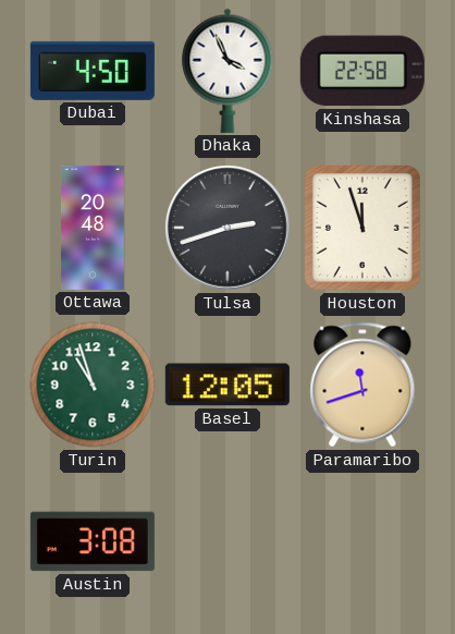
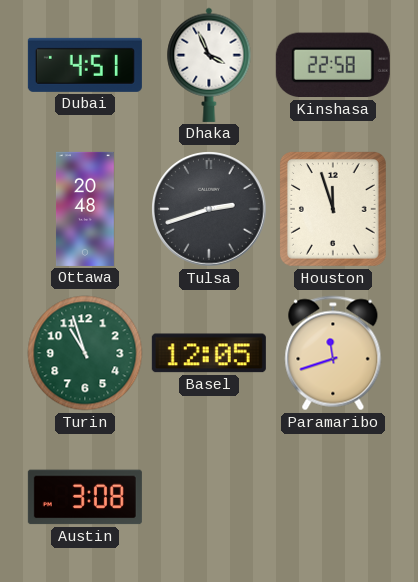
Dubai: 4:50 -> 4:51
